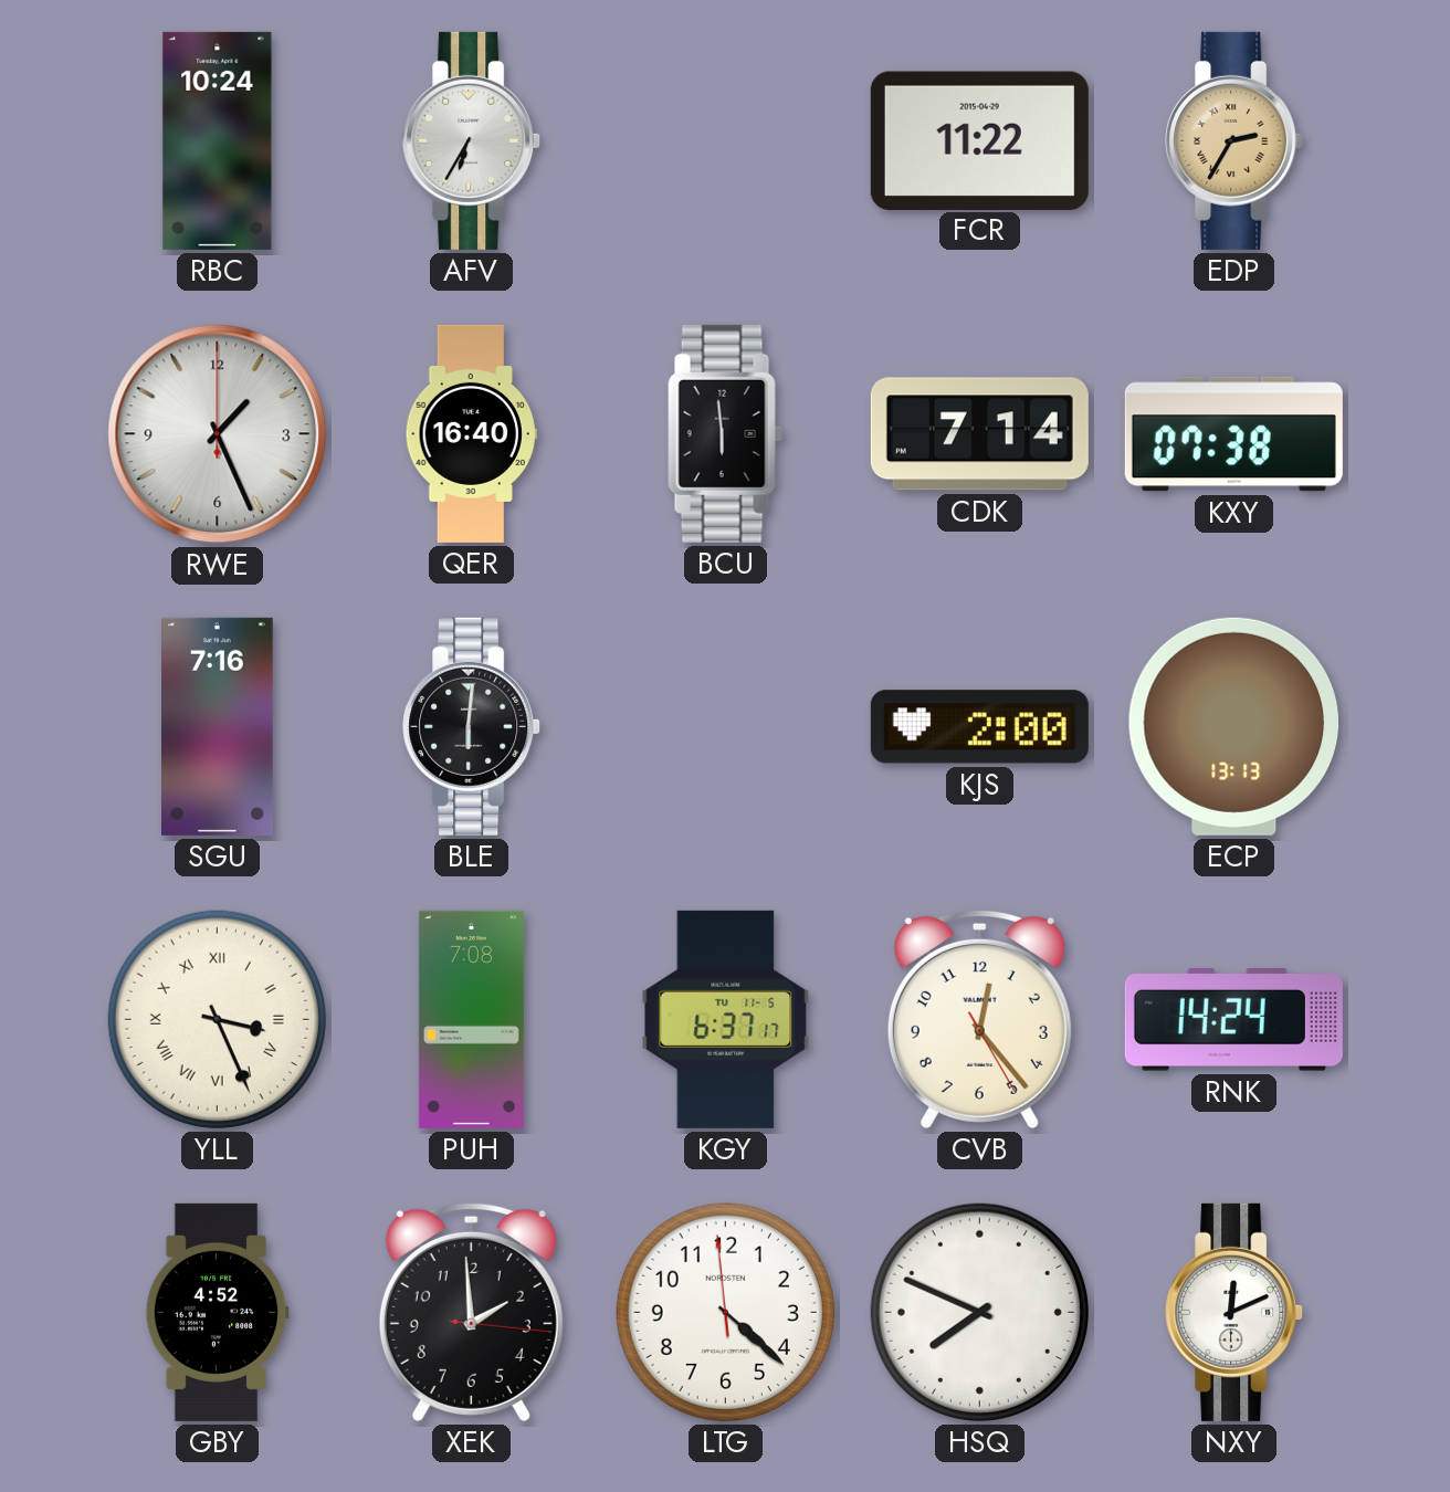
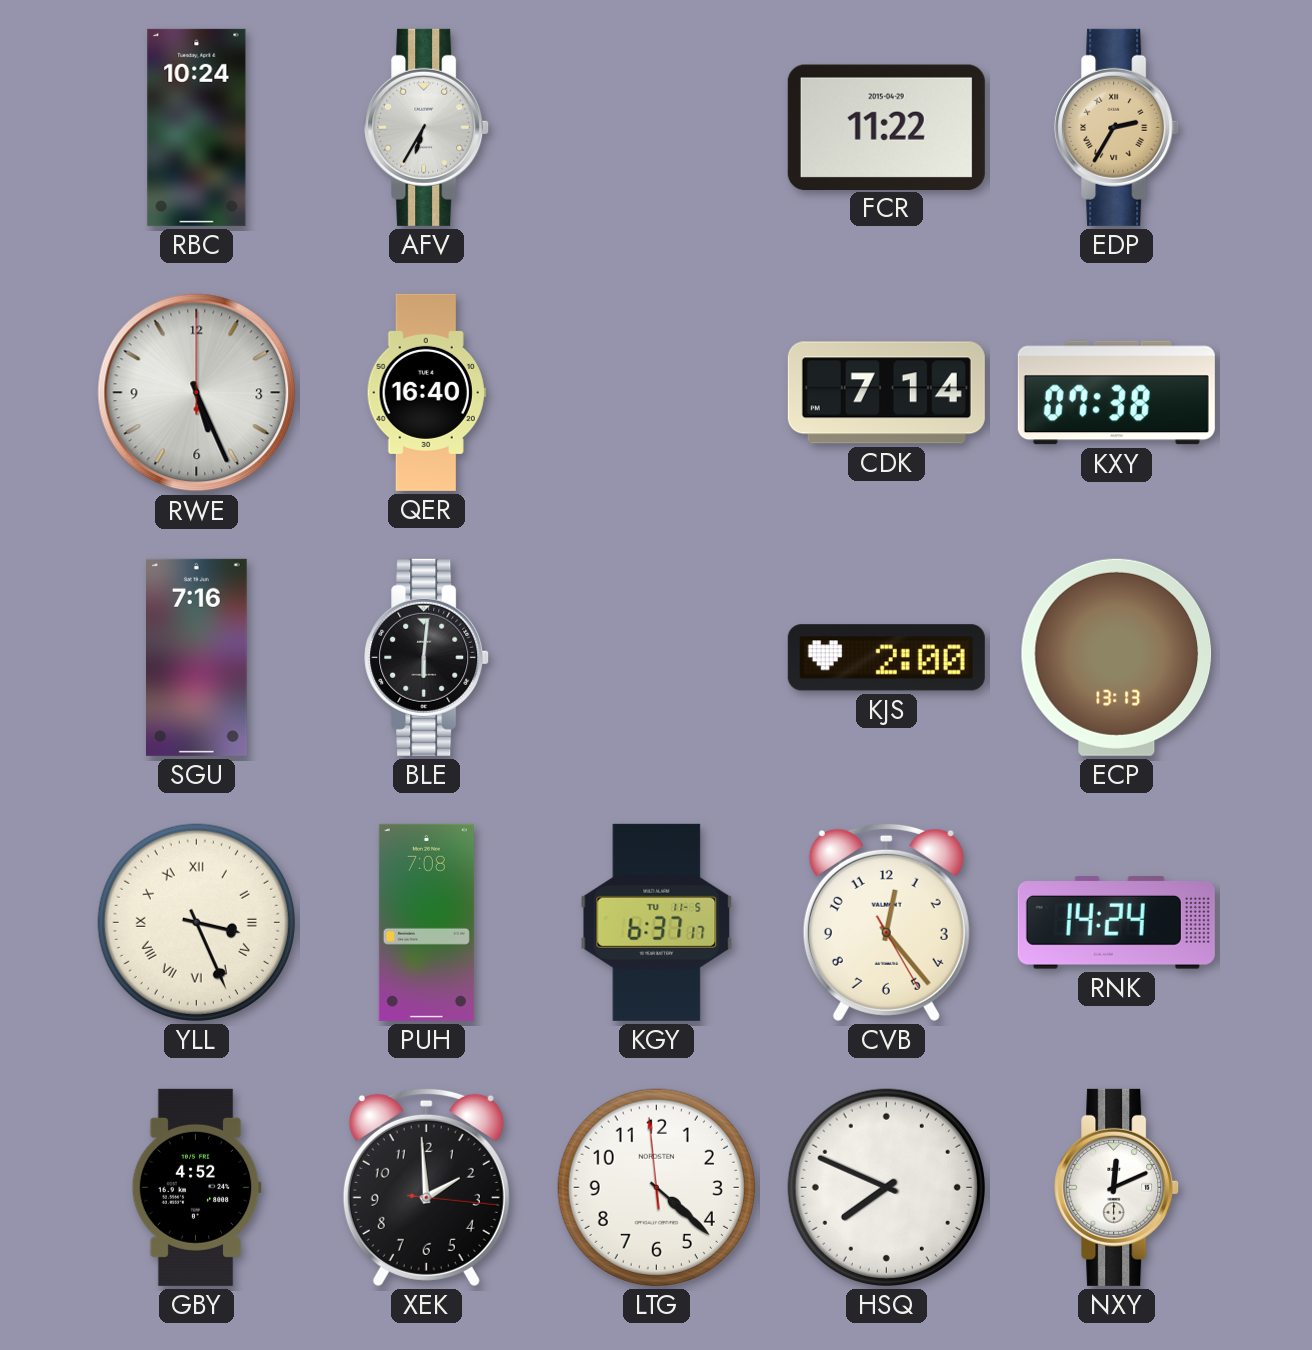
RWE: 1:26 -> 5:26
BCU: 5:59 -> none
